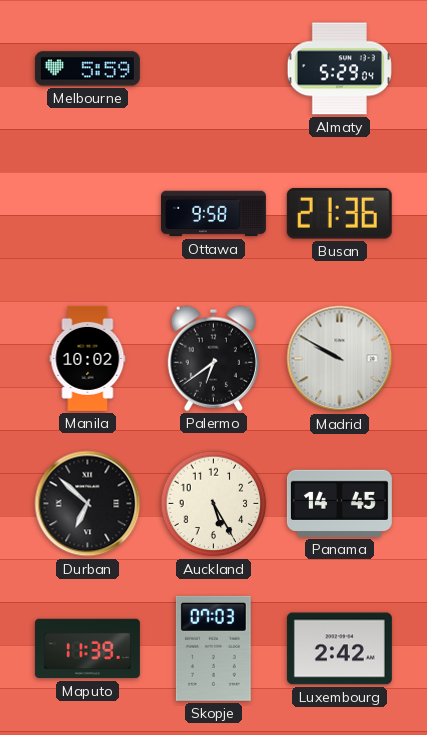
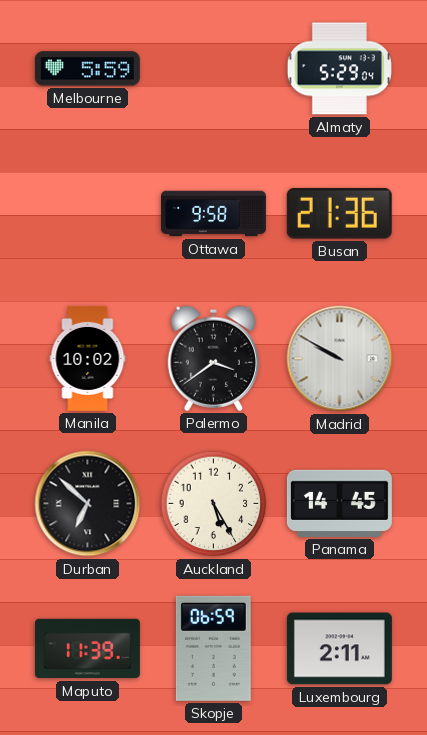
Palermo: 6:39 -> 3:39
Skopje: 07:03 -> 06:59
Luxembourg: 2:42 -> 2:11
